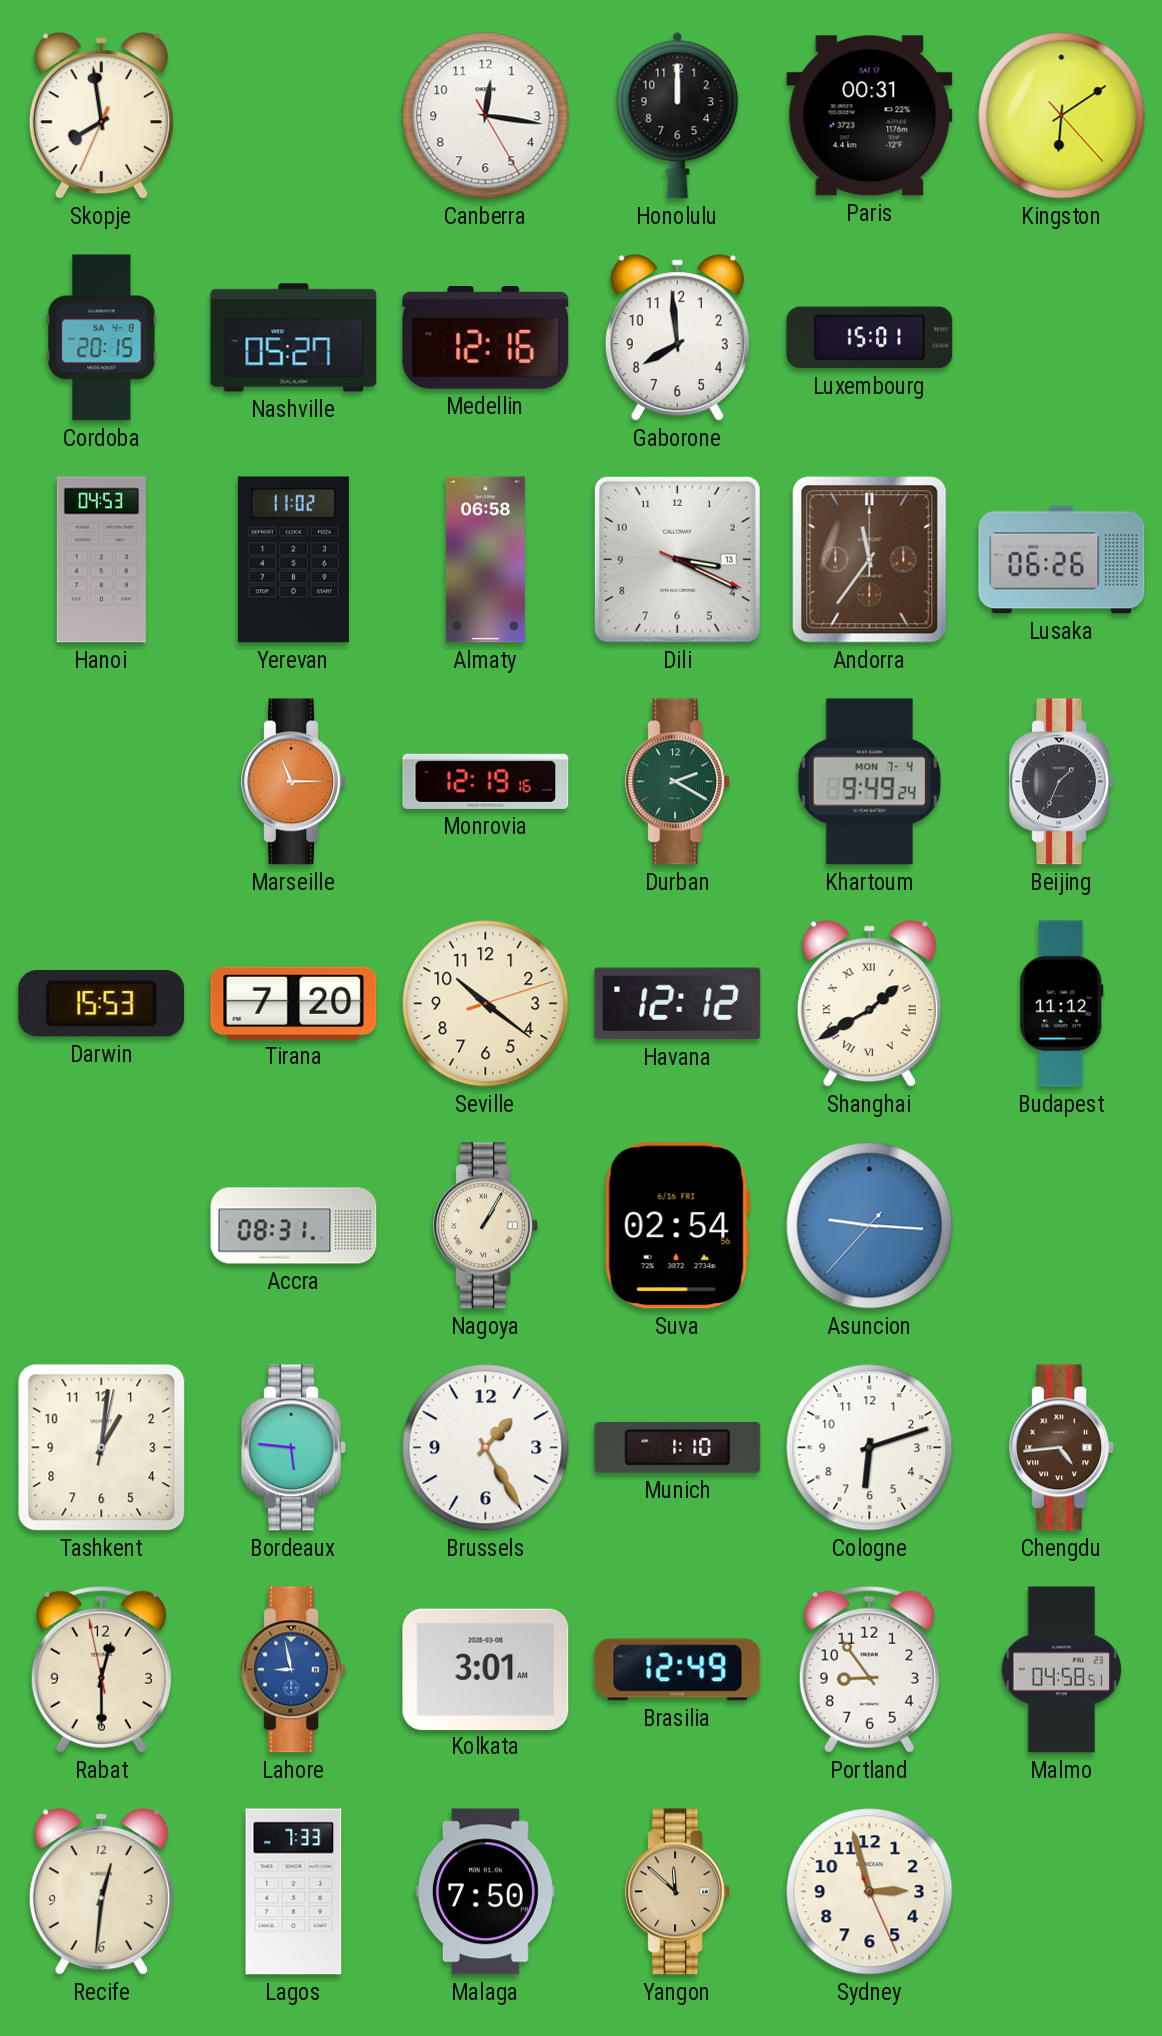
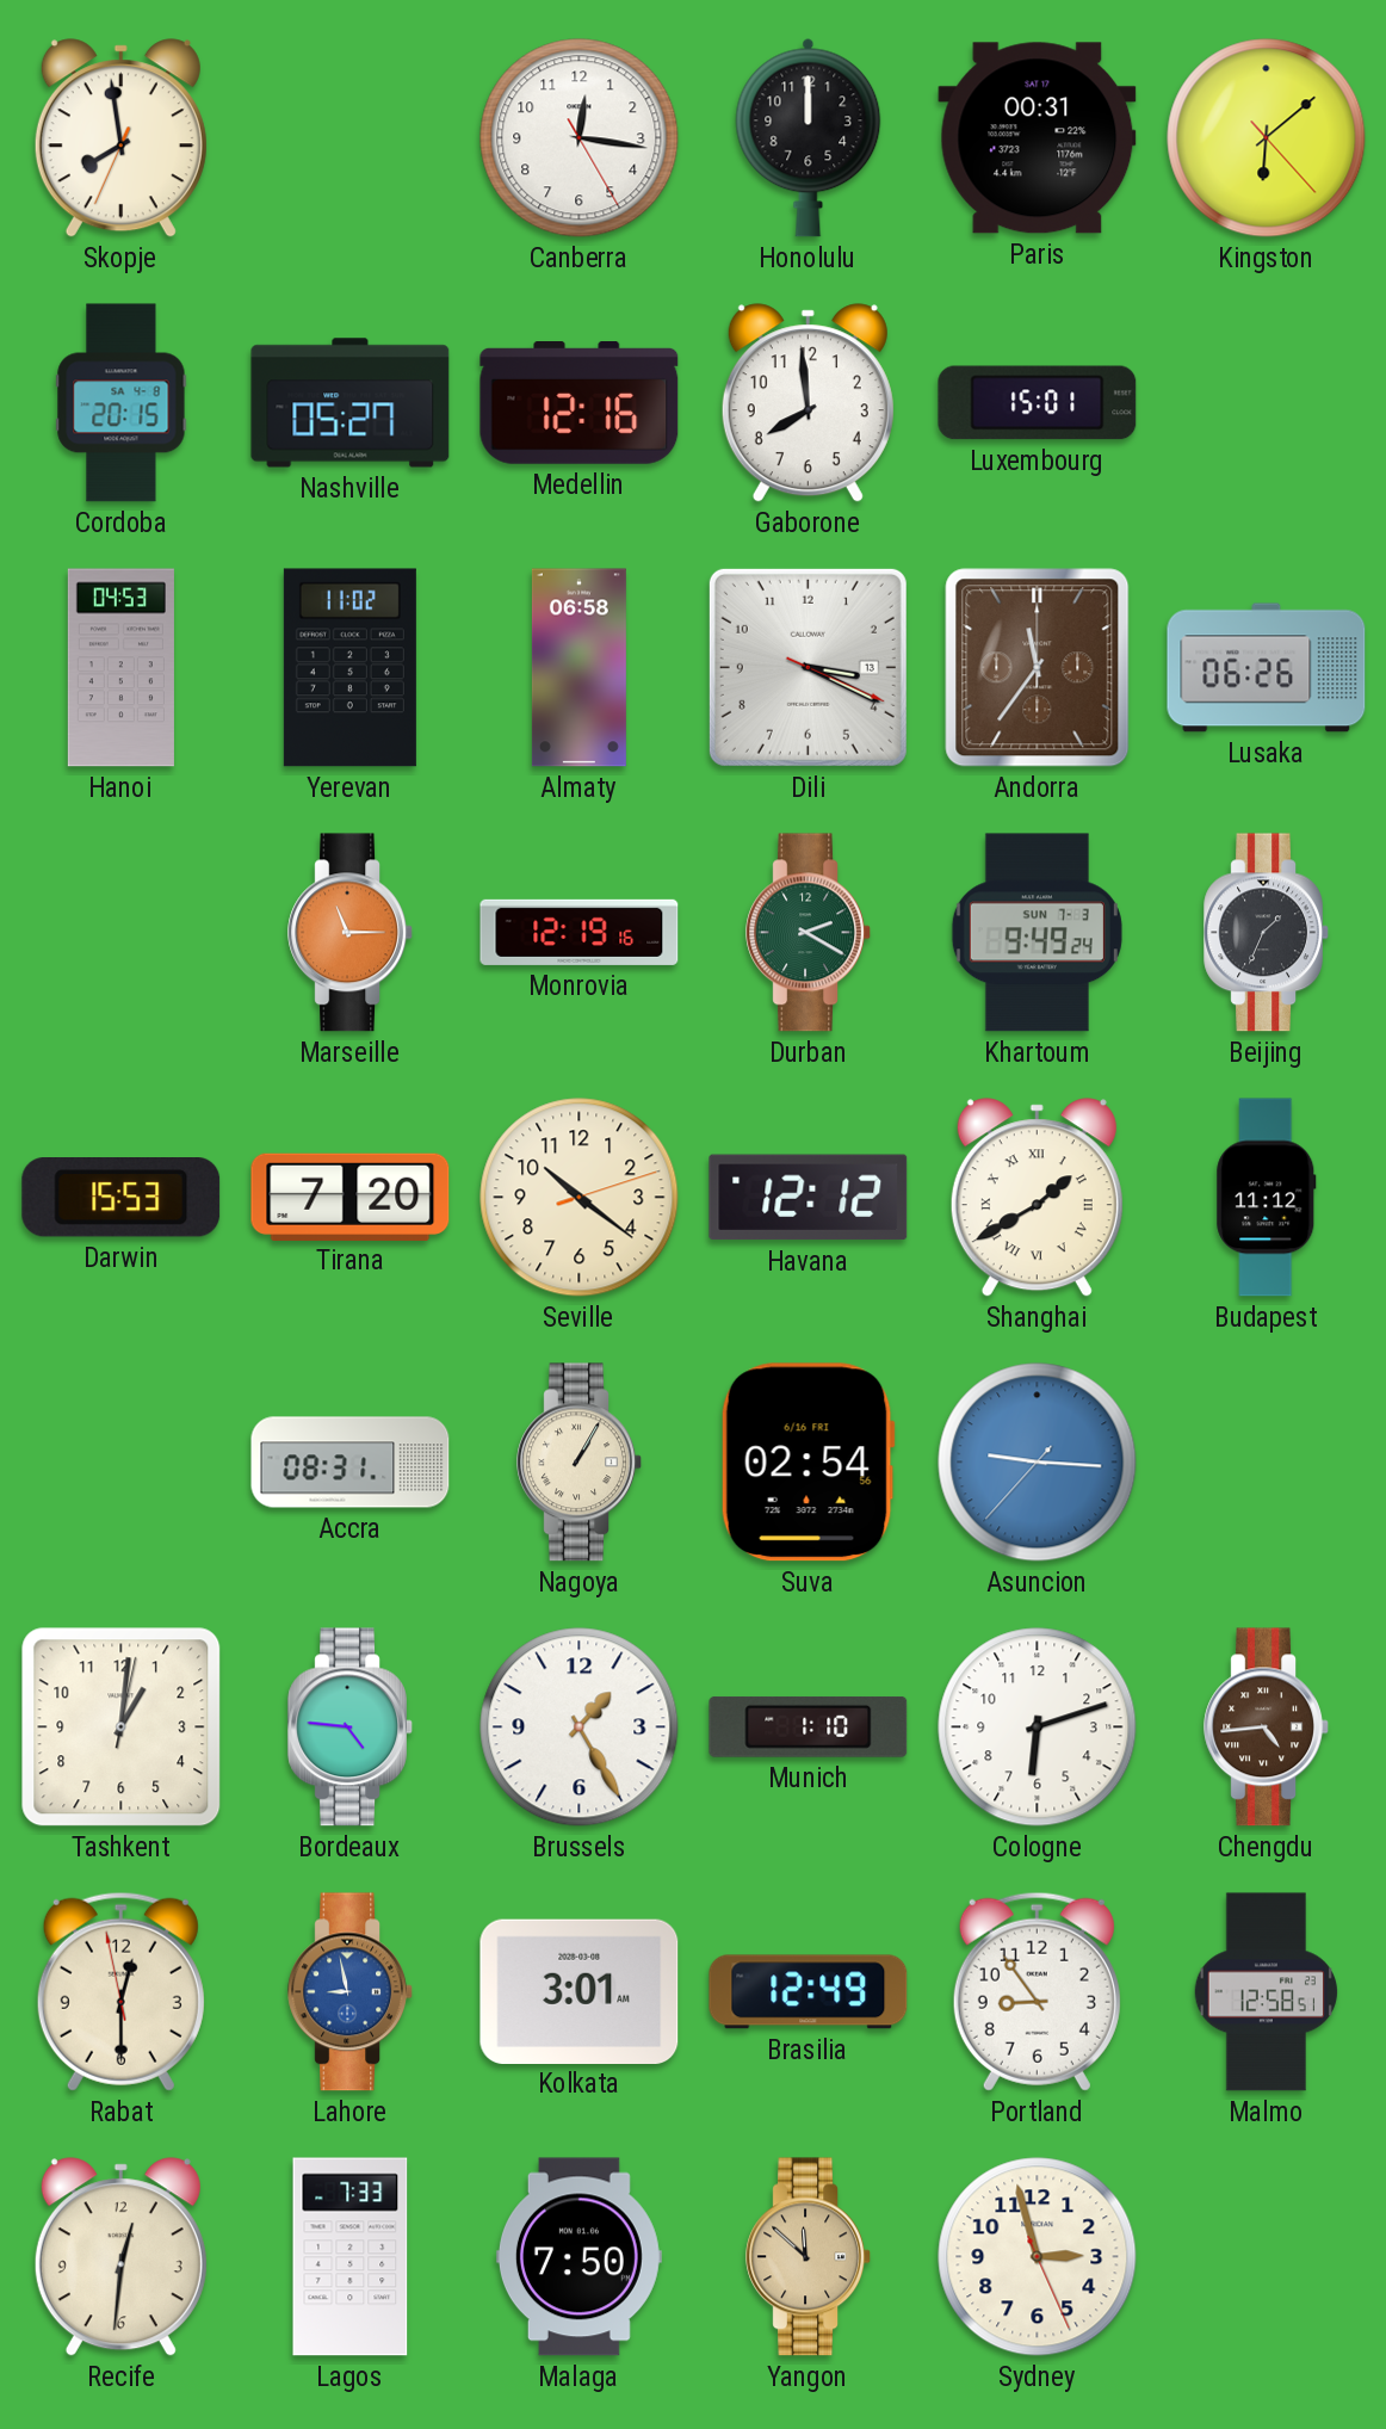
Kingston: 6:09 -> 6:08
Khartoum date: MON 7-4 -> SUN 7-3
Bordeaux: 5:46 -> 4:46
Malmo: 04:58 -> 12:58
